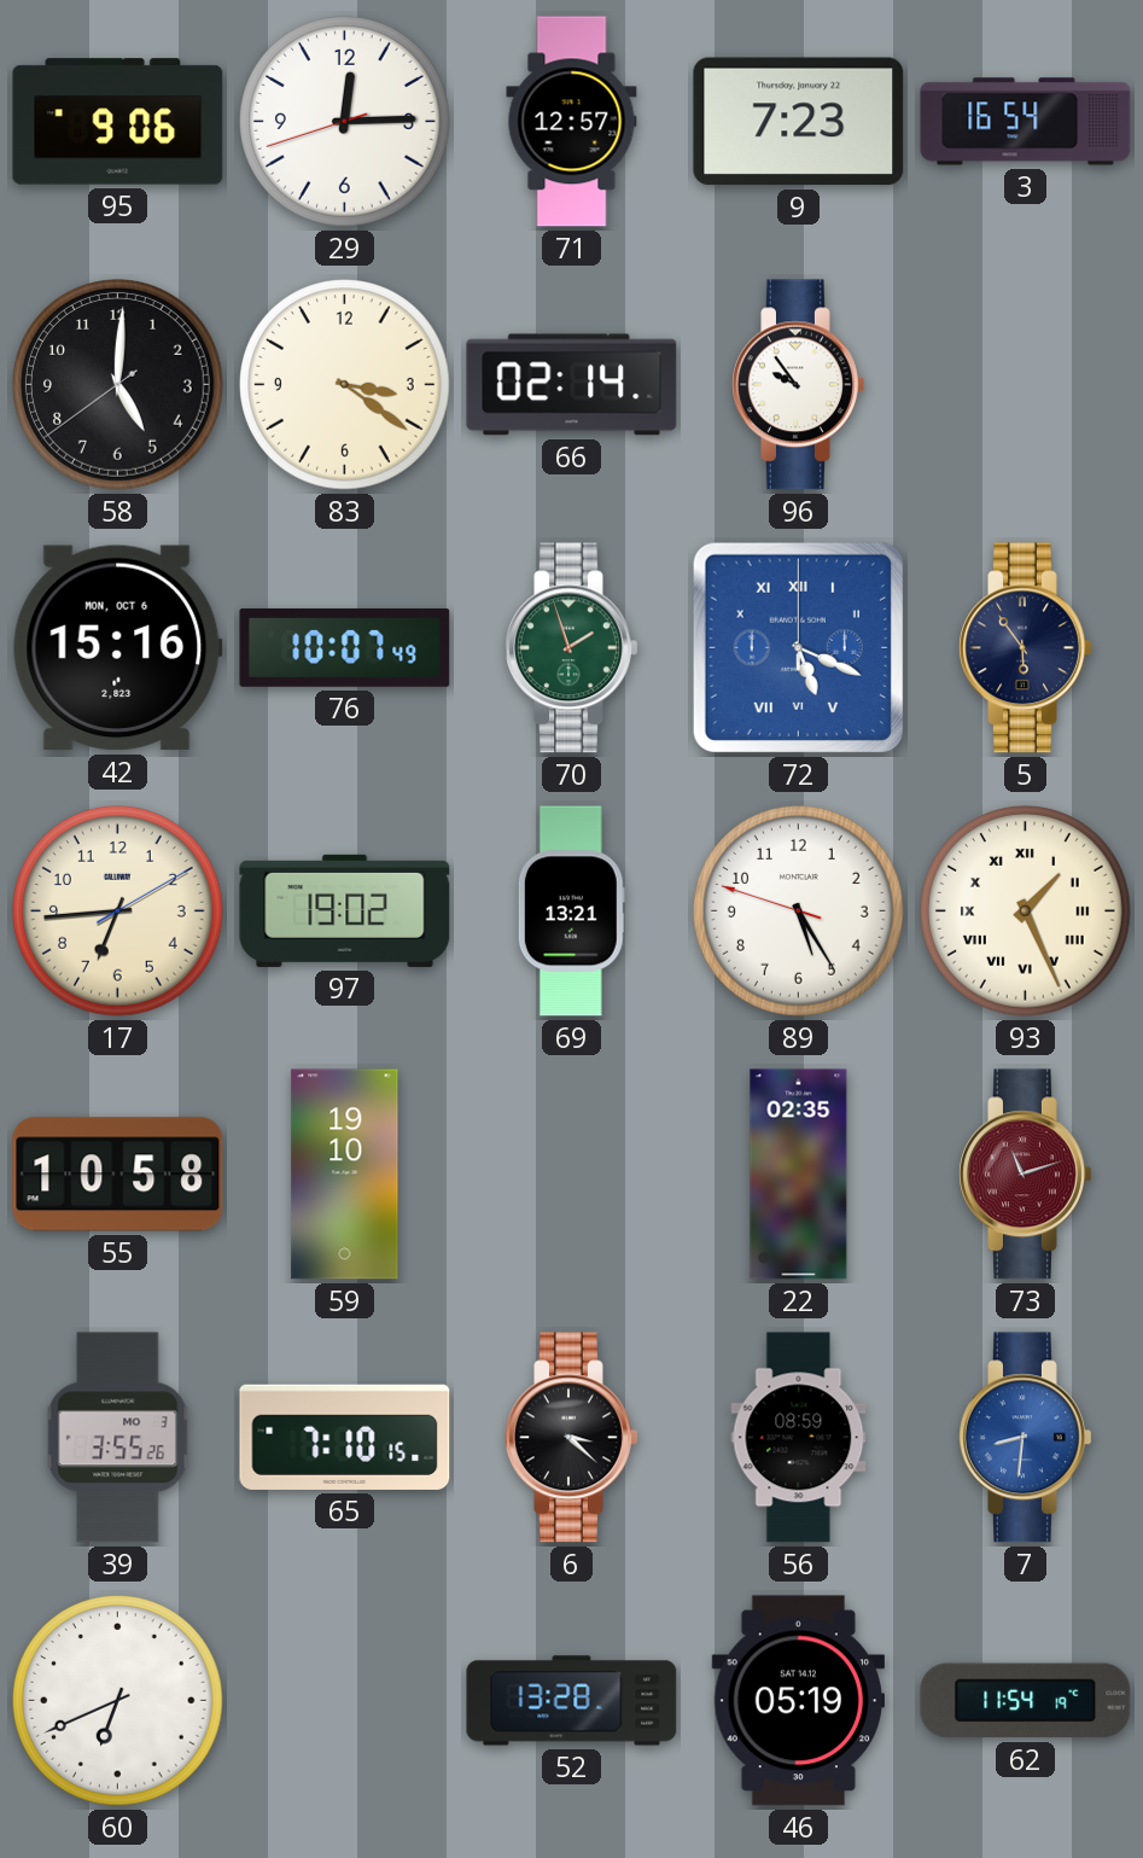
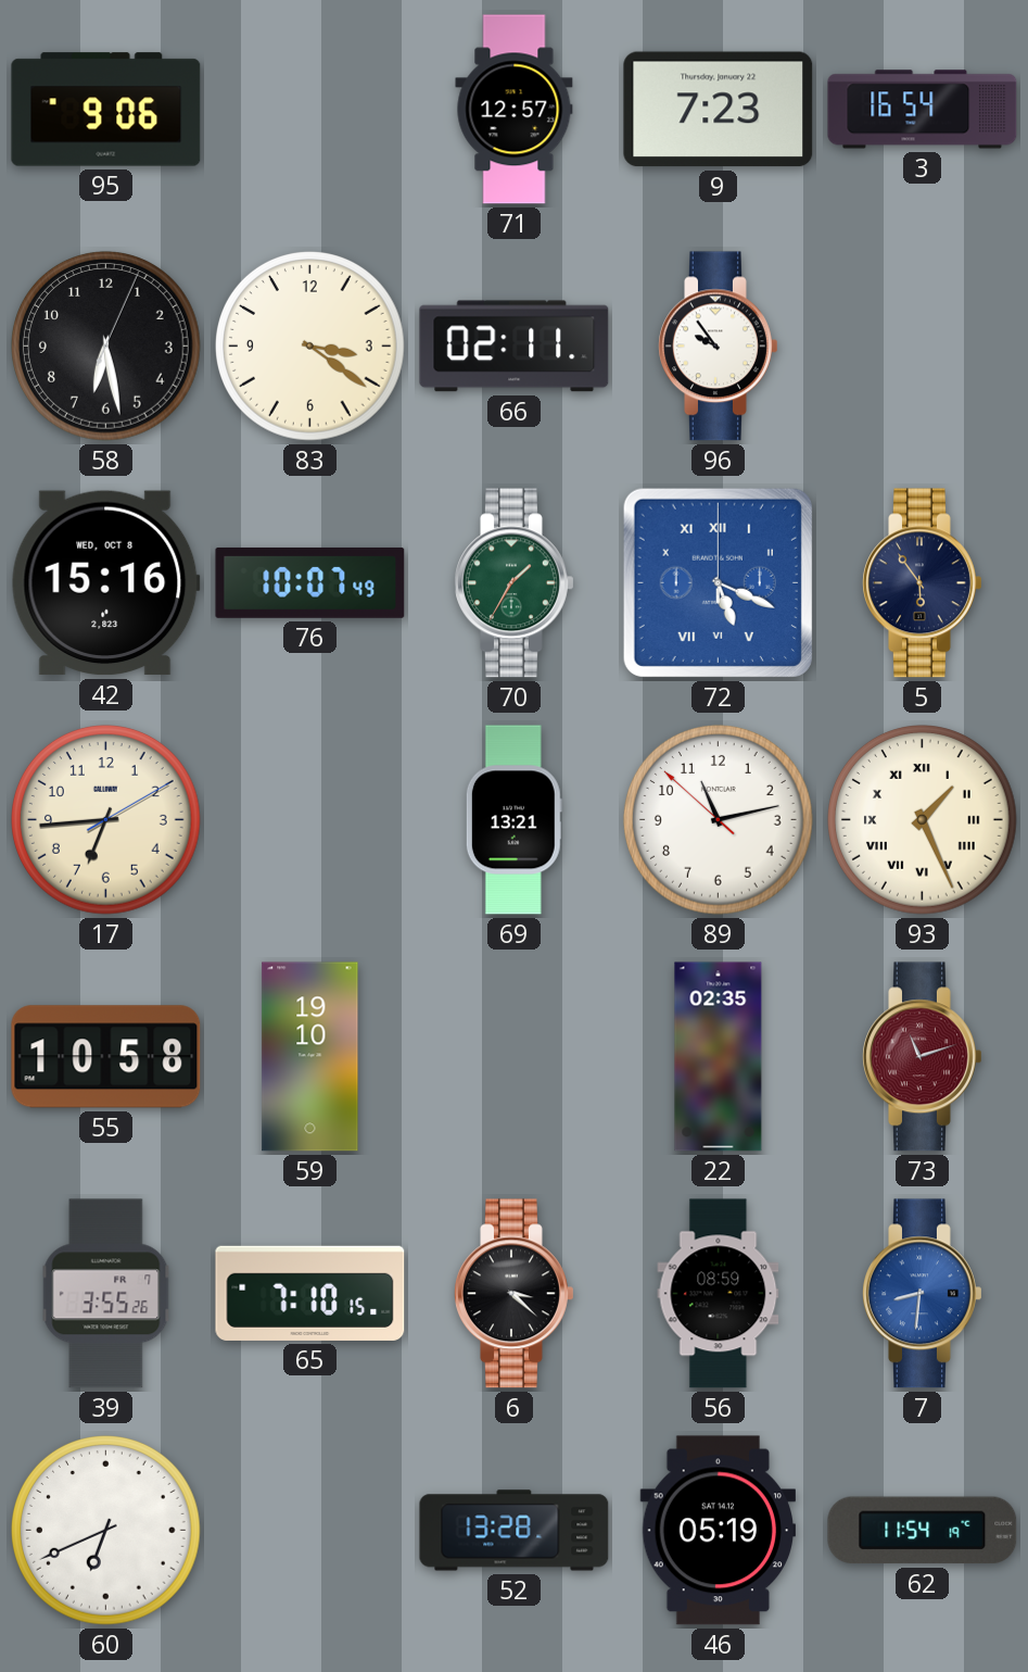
29: 12:14 -> none
58: 5:00 -> 6:28
66: 02:14 -> 02:11
42 date: MON, OCT 6 -> WED, OCT 8
70: 1:57 -> 1:35
97: 19:02 -> none
89: 5:24 -> 11:12
39 date: MO 3 -> FR 7
